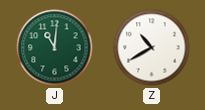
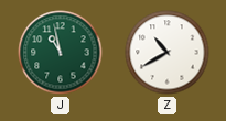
J: 11:01 -> 10:58
